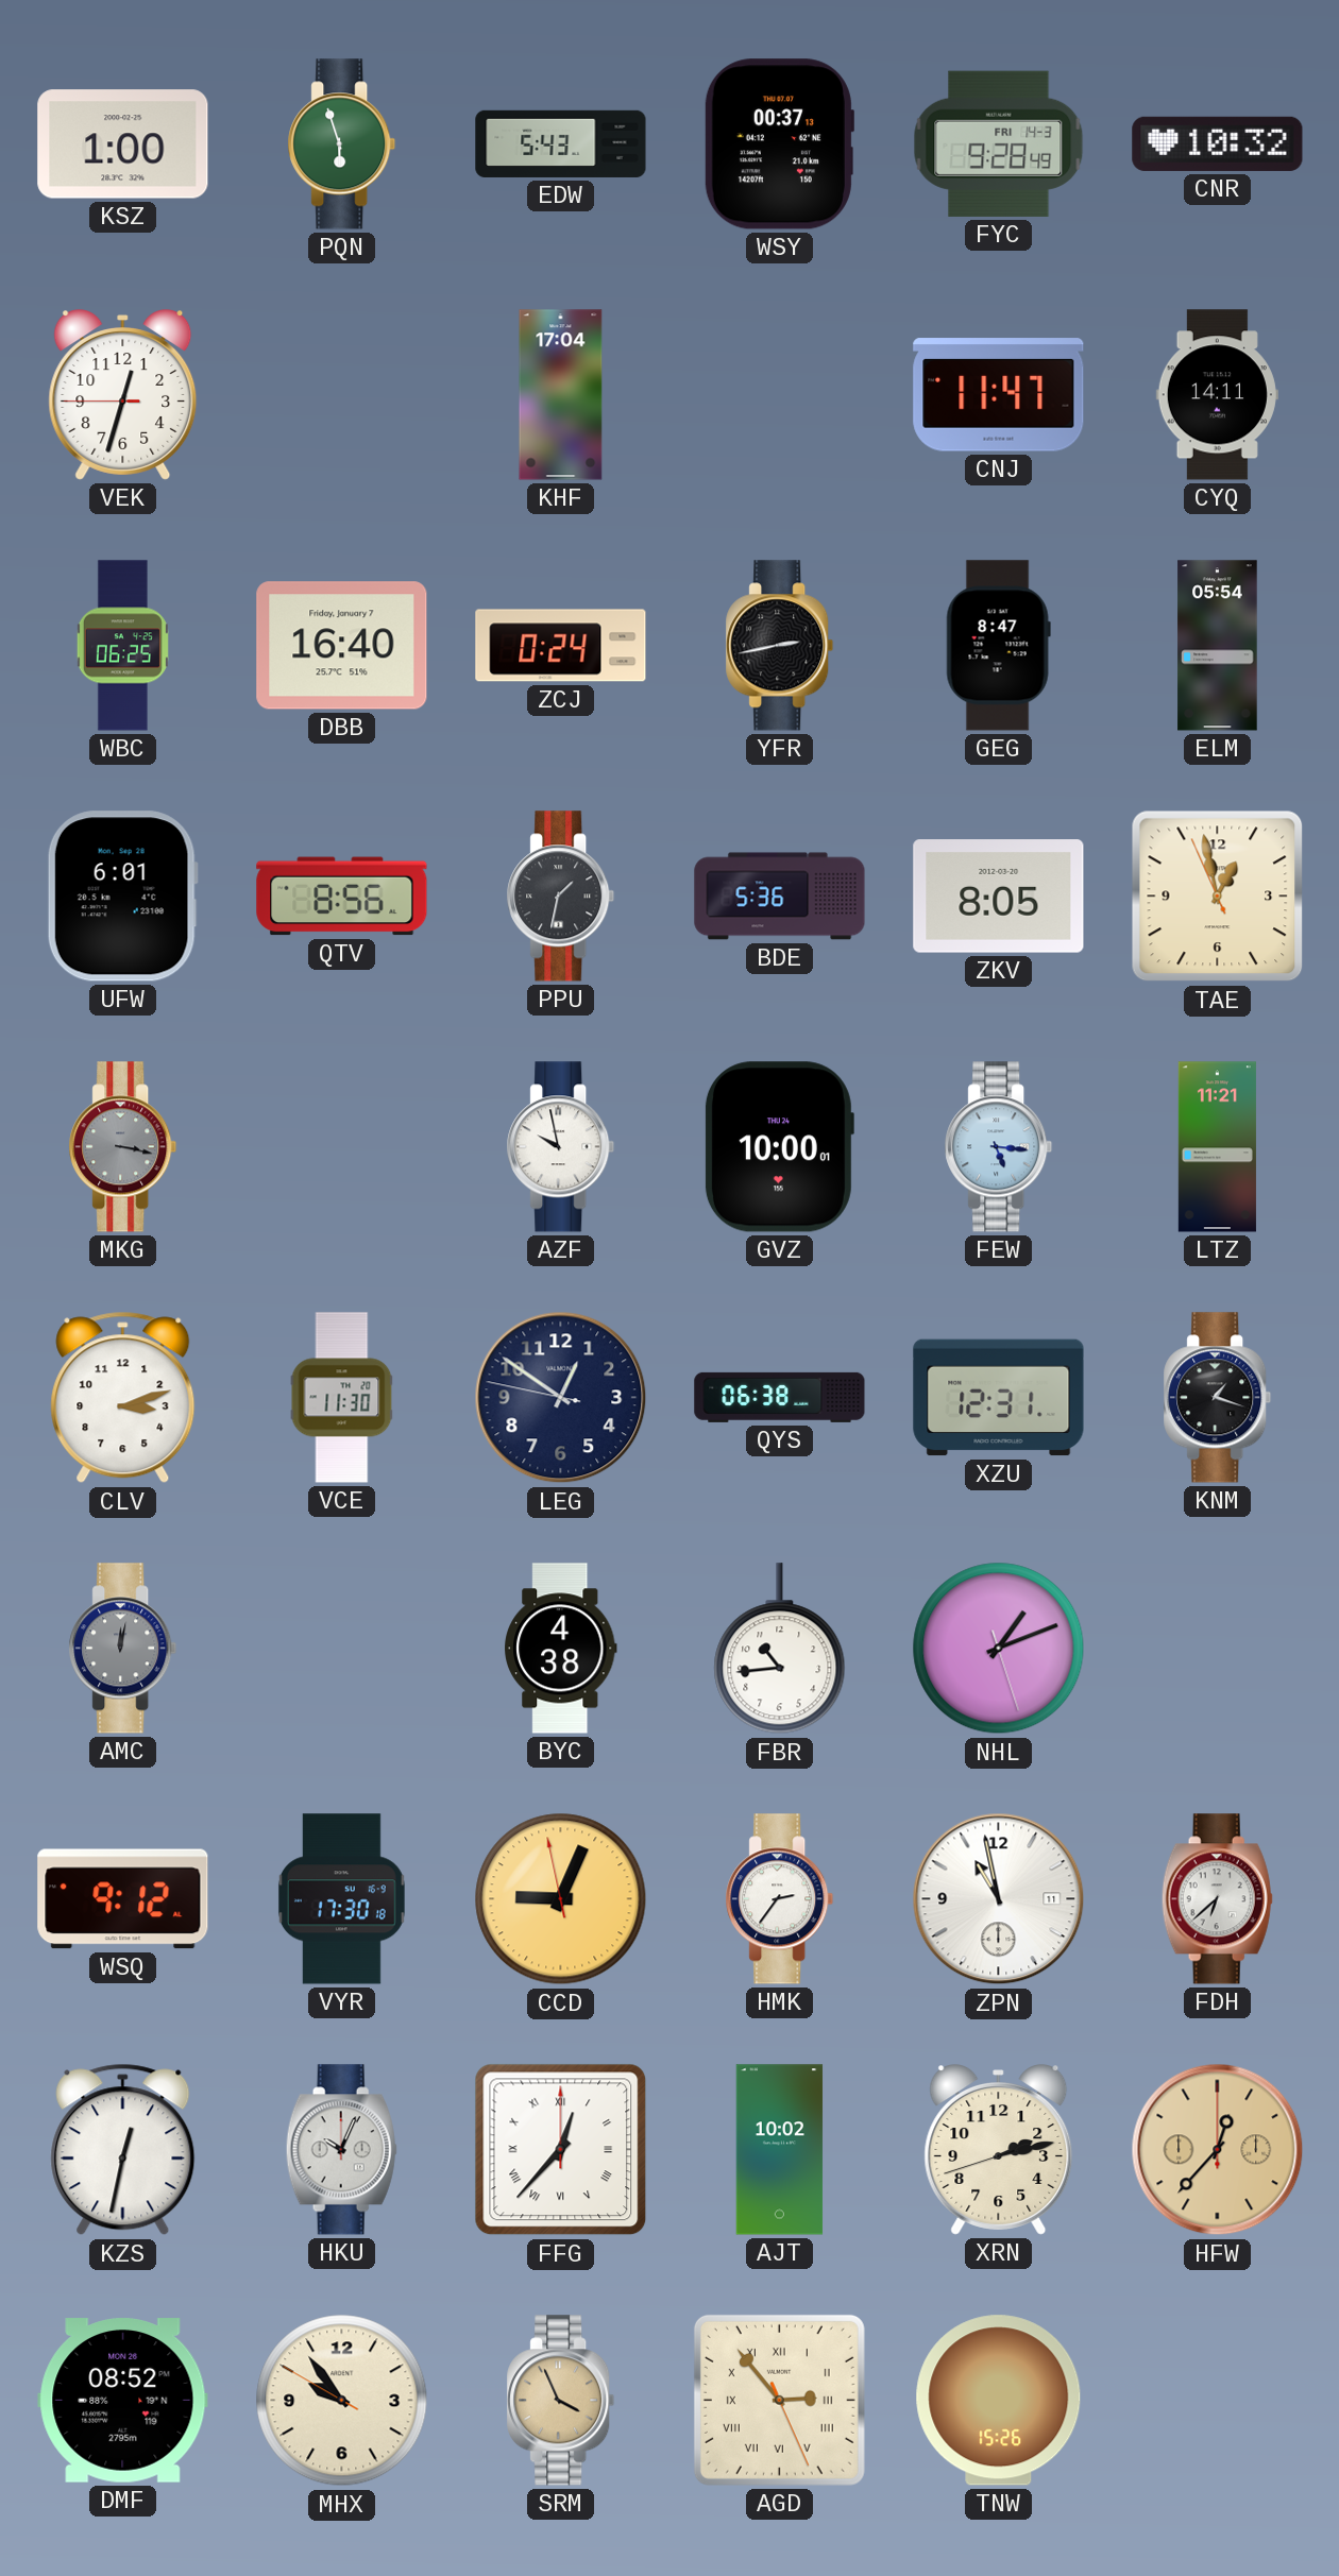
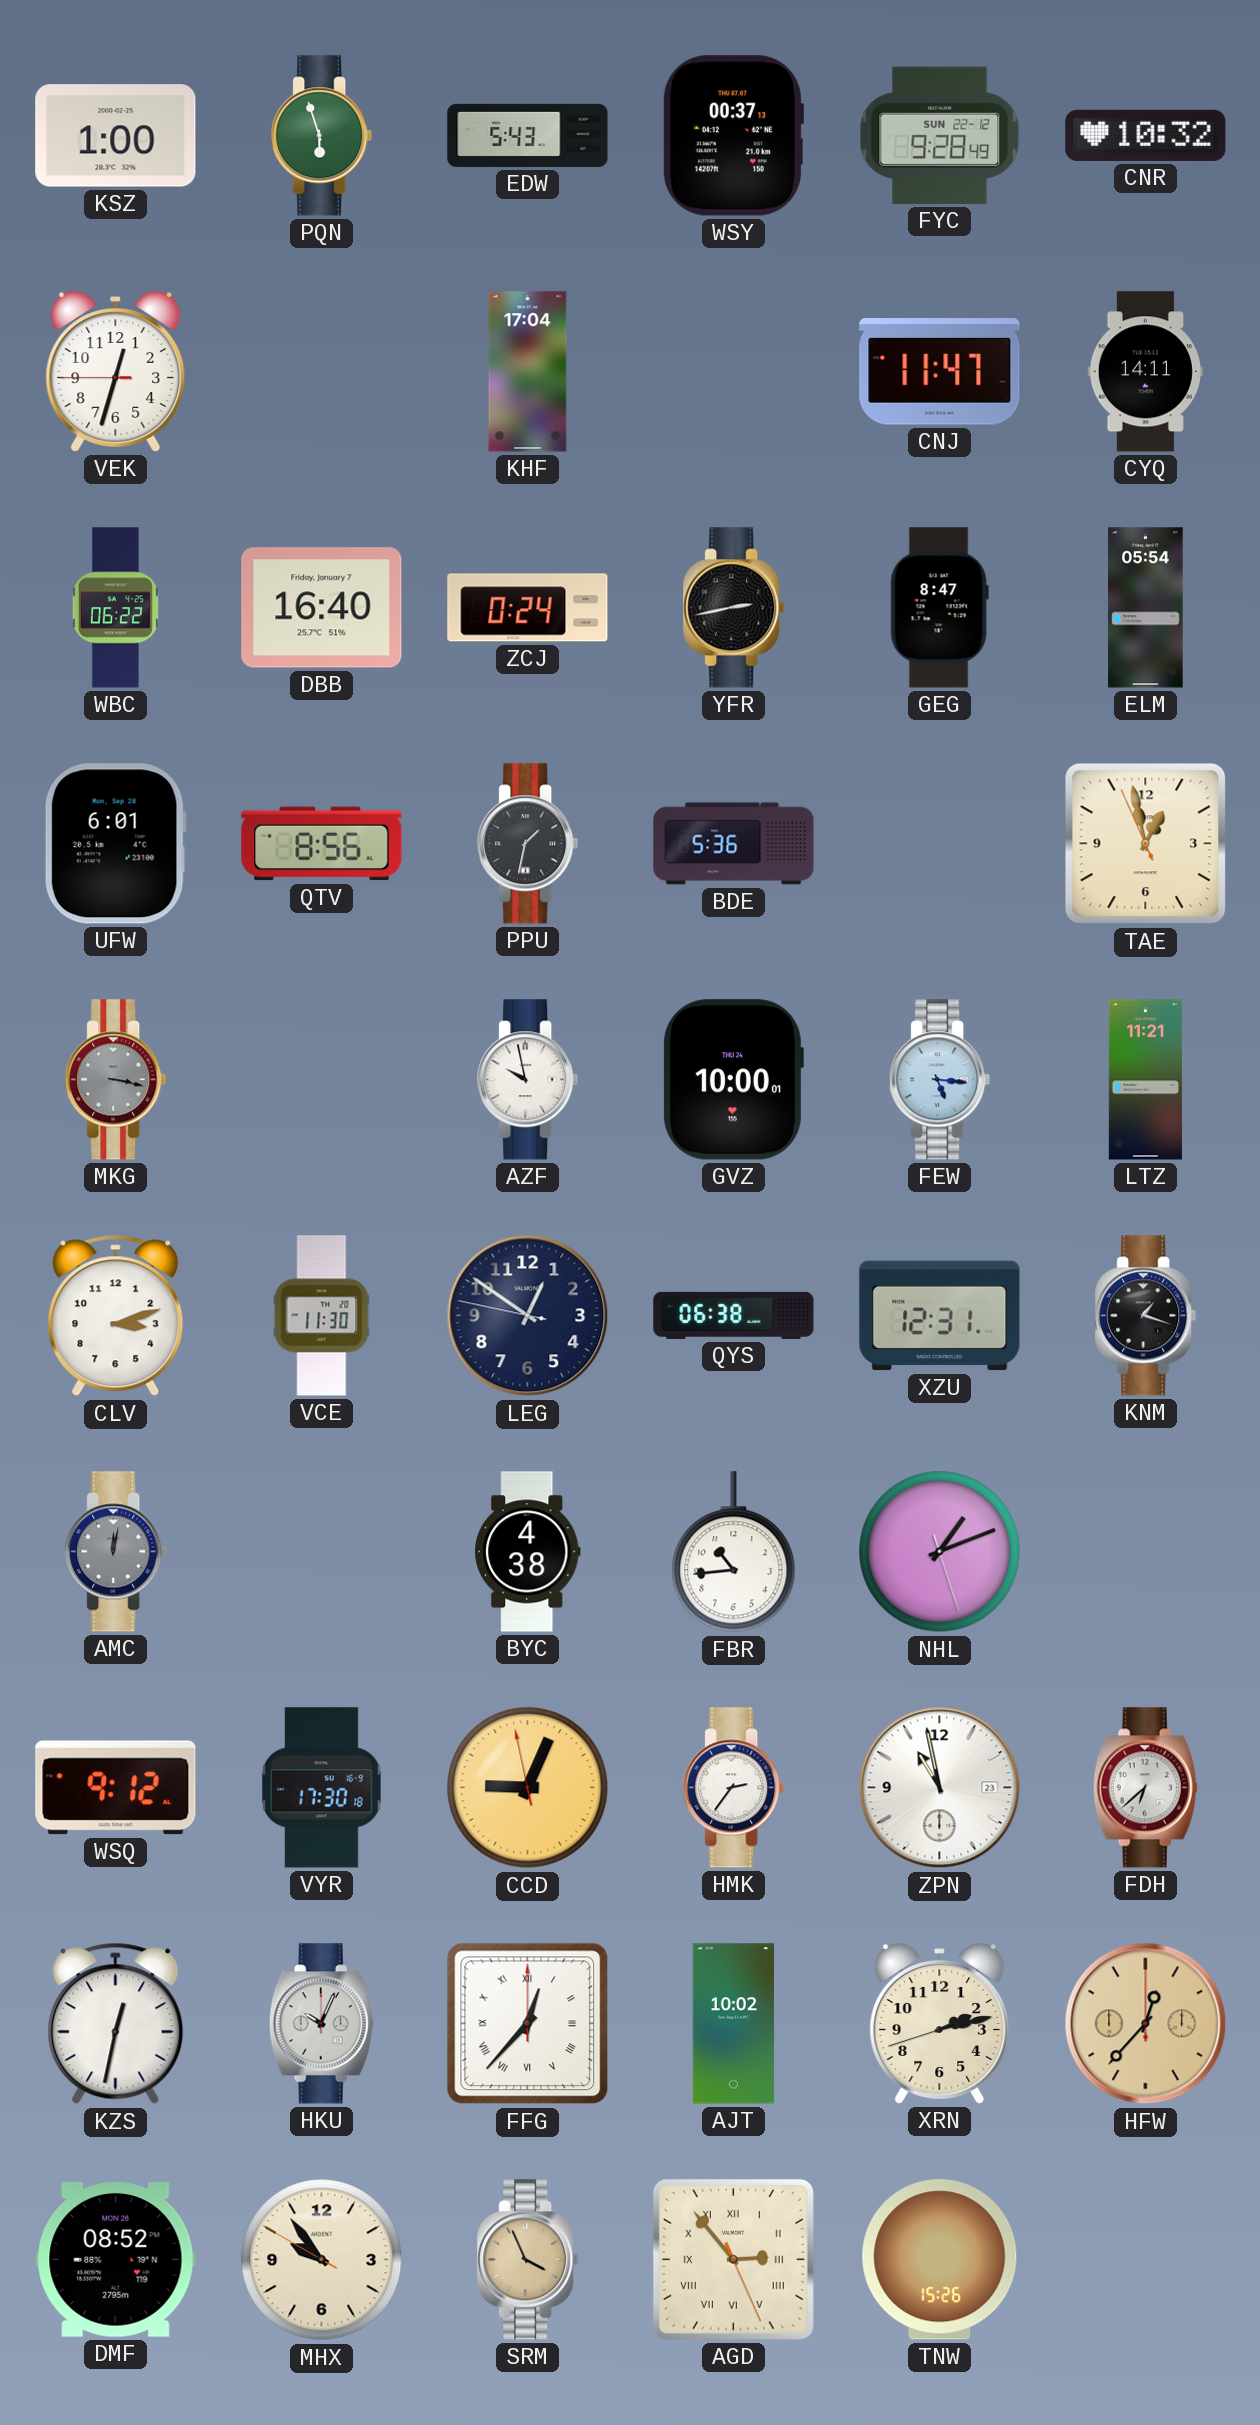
FYC date: FRI 14-3 -> SUN 22-12
WBC: 06:25 -> 06:22
ZKV: 8:05 -> none
ZPN date: 11 -> 23
